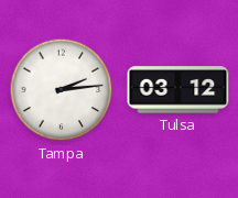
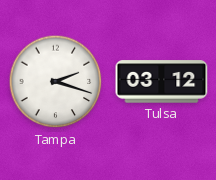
Tampa: 2:14 -> 2:18
